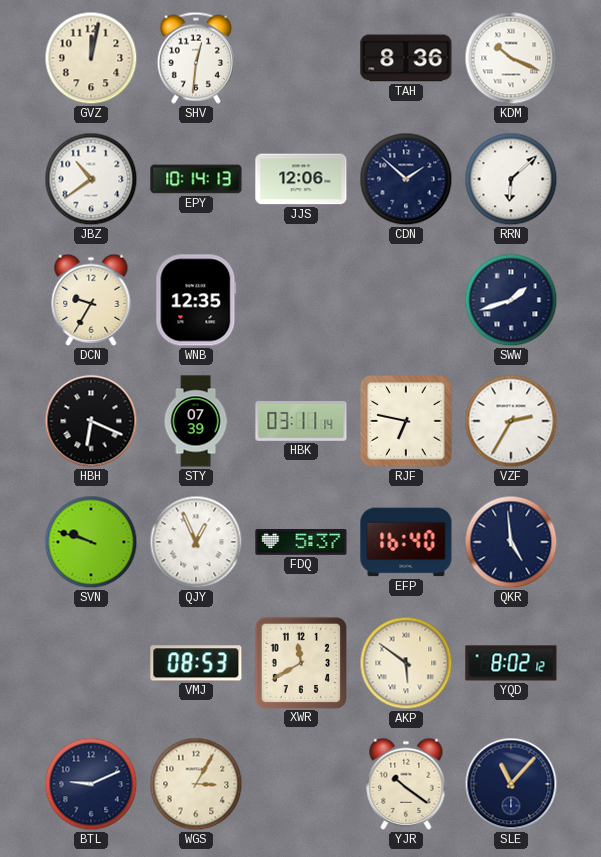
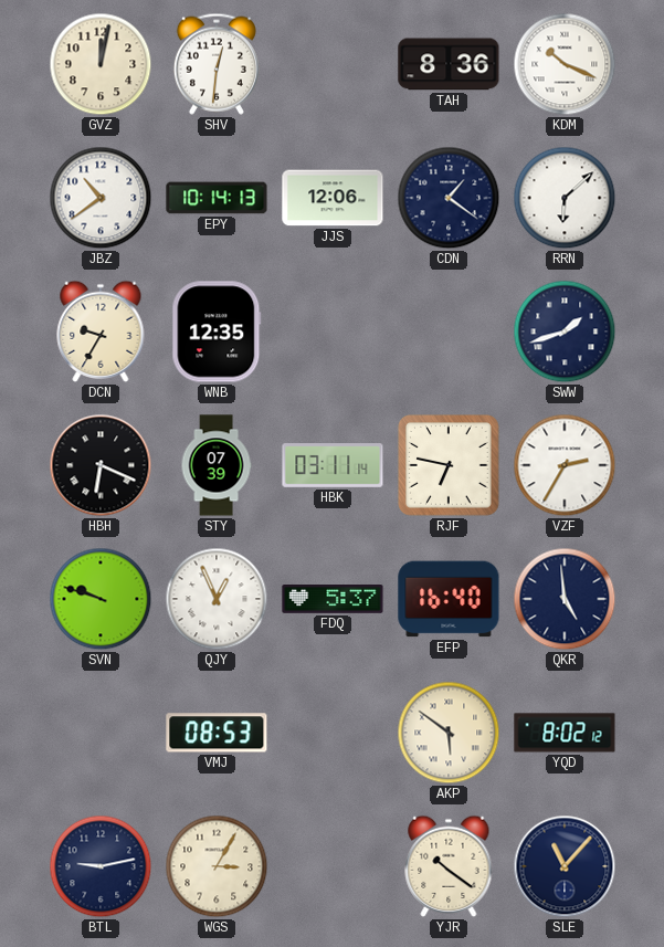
CDN: 1:52 -> 1:21
XWR: 11:40 -> none
BTL: 9:11 -> 9:13
